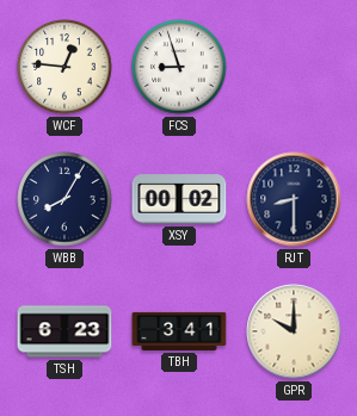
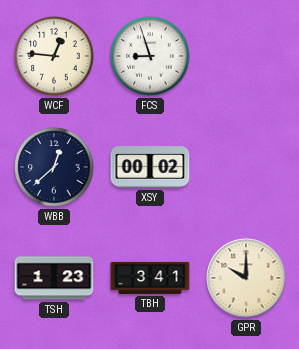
WBB: 8:05 -> 12:38
RJT: 8:30 -> none
TSH: 6:23 -> 1:23
